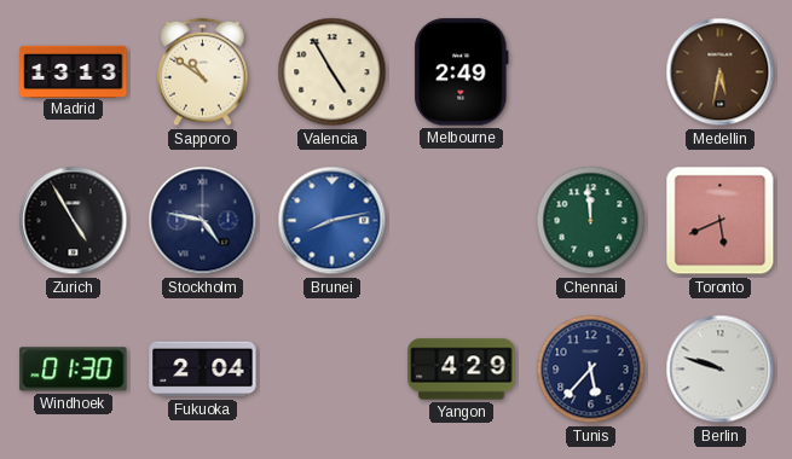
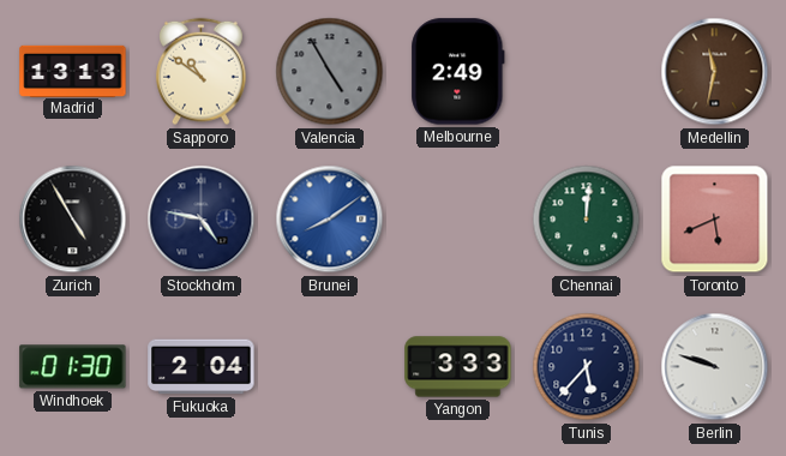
Valencia dial: cream -> grey
Medellin: 5:32 -> 11:32
Brunei: 8:13 -> 8:09
Chennai: 11:59 -> 12:01
Yangon: 4:29 -> 3:33
